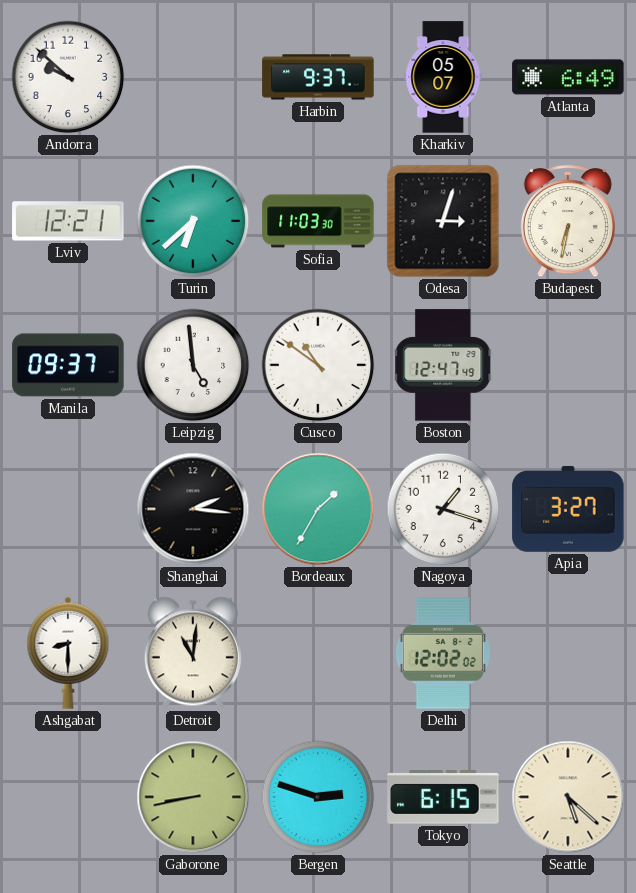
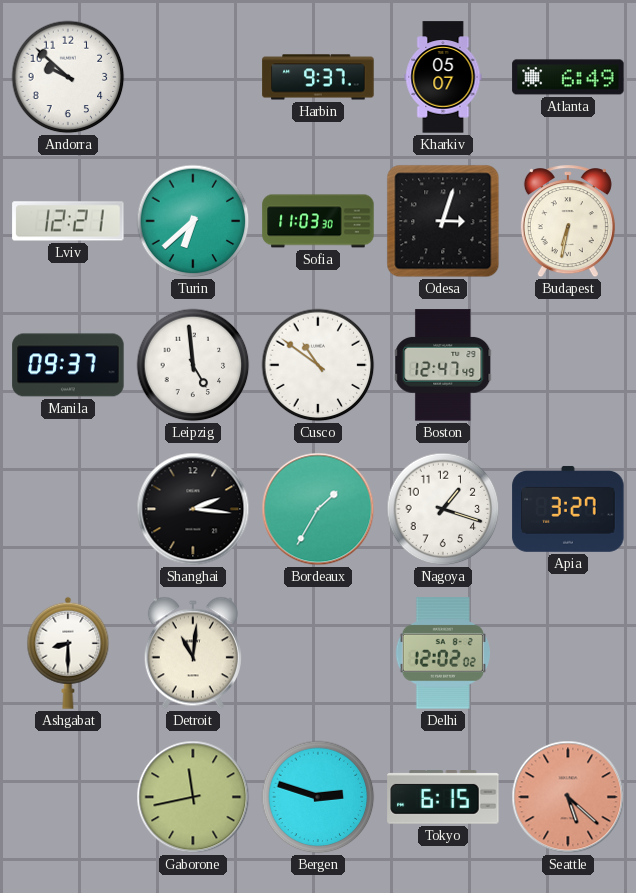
Gaborone: 8:43 -> 11:43
Seattle dial: cream -> salmon
